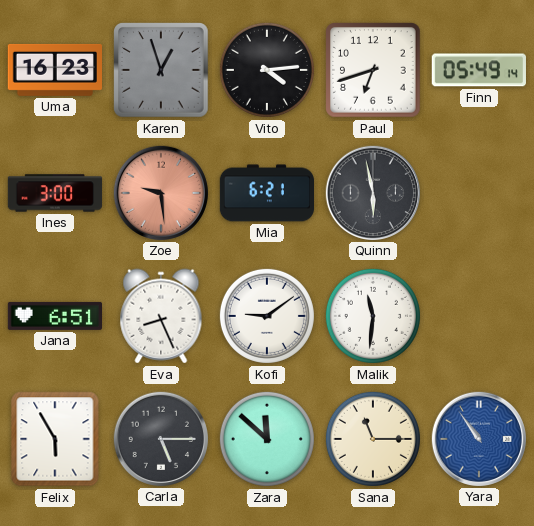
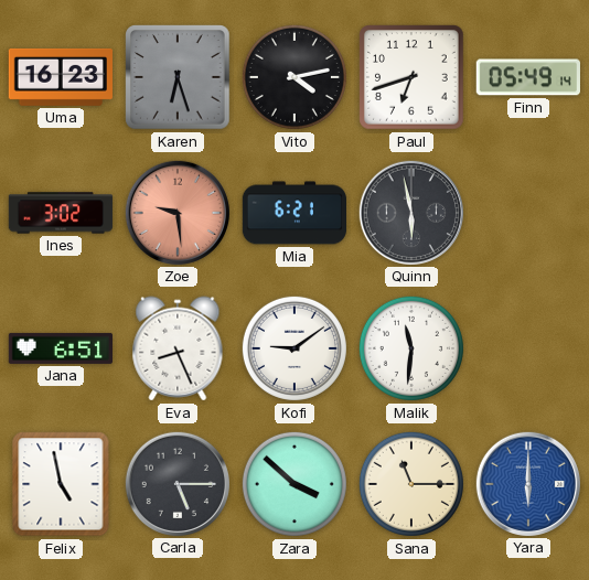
Karen: 12:57 -> 6:27
Vito: 4:14 -> 4:13
Ines: 3:00 -> 3:02
Felix: 5:55 -> 4:58
Zara: 11:52 -> 3:52
Yara: 10:54 -> 6:00
